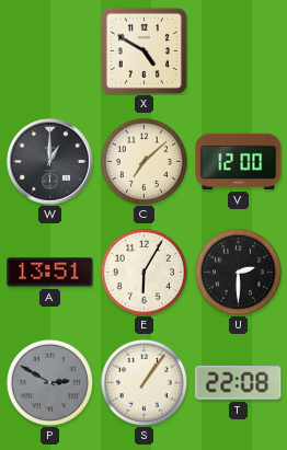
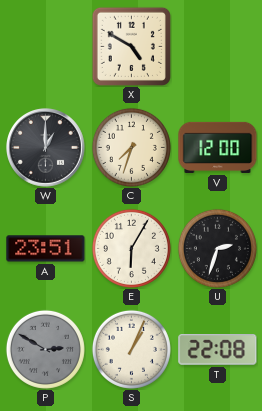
C: 7:08 -> 7:33
A: 13:51 -> 23:51
U: 2:30 -> 2:33
S: 1:06 -> 1:04
